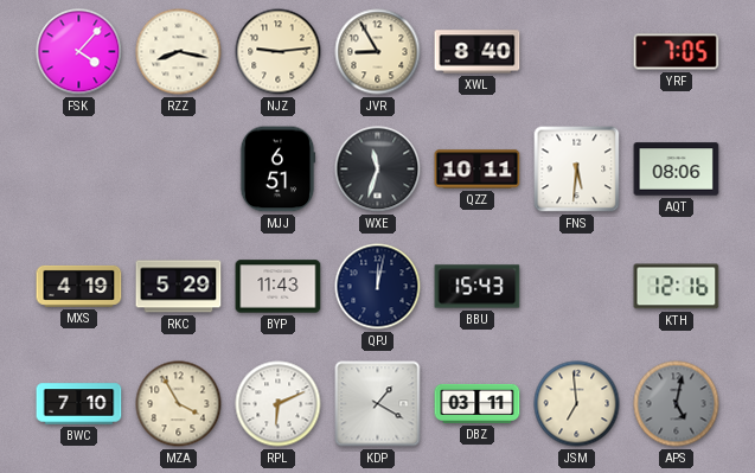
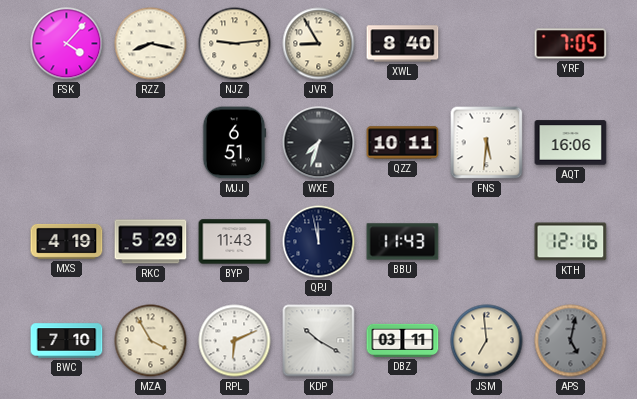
WXE: 11:33 -> 7:33
AQT: 08:06 -> 16:06
QPJ: 12:02 -> 11:58
BBU: 15:43 -> 11:43
KDP: 1:20 -> 10:20
